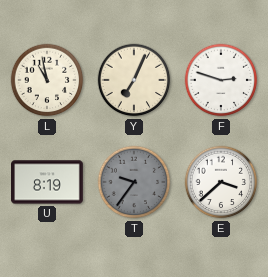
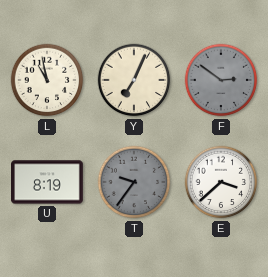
F: 2:48 -> 2:51
F dial: white -> grey
